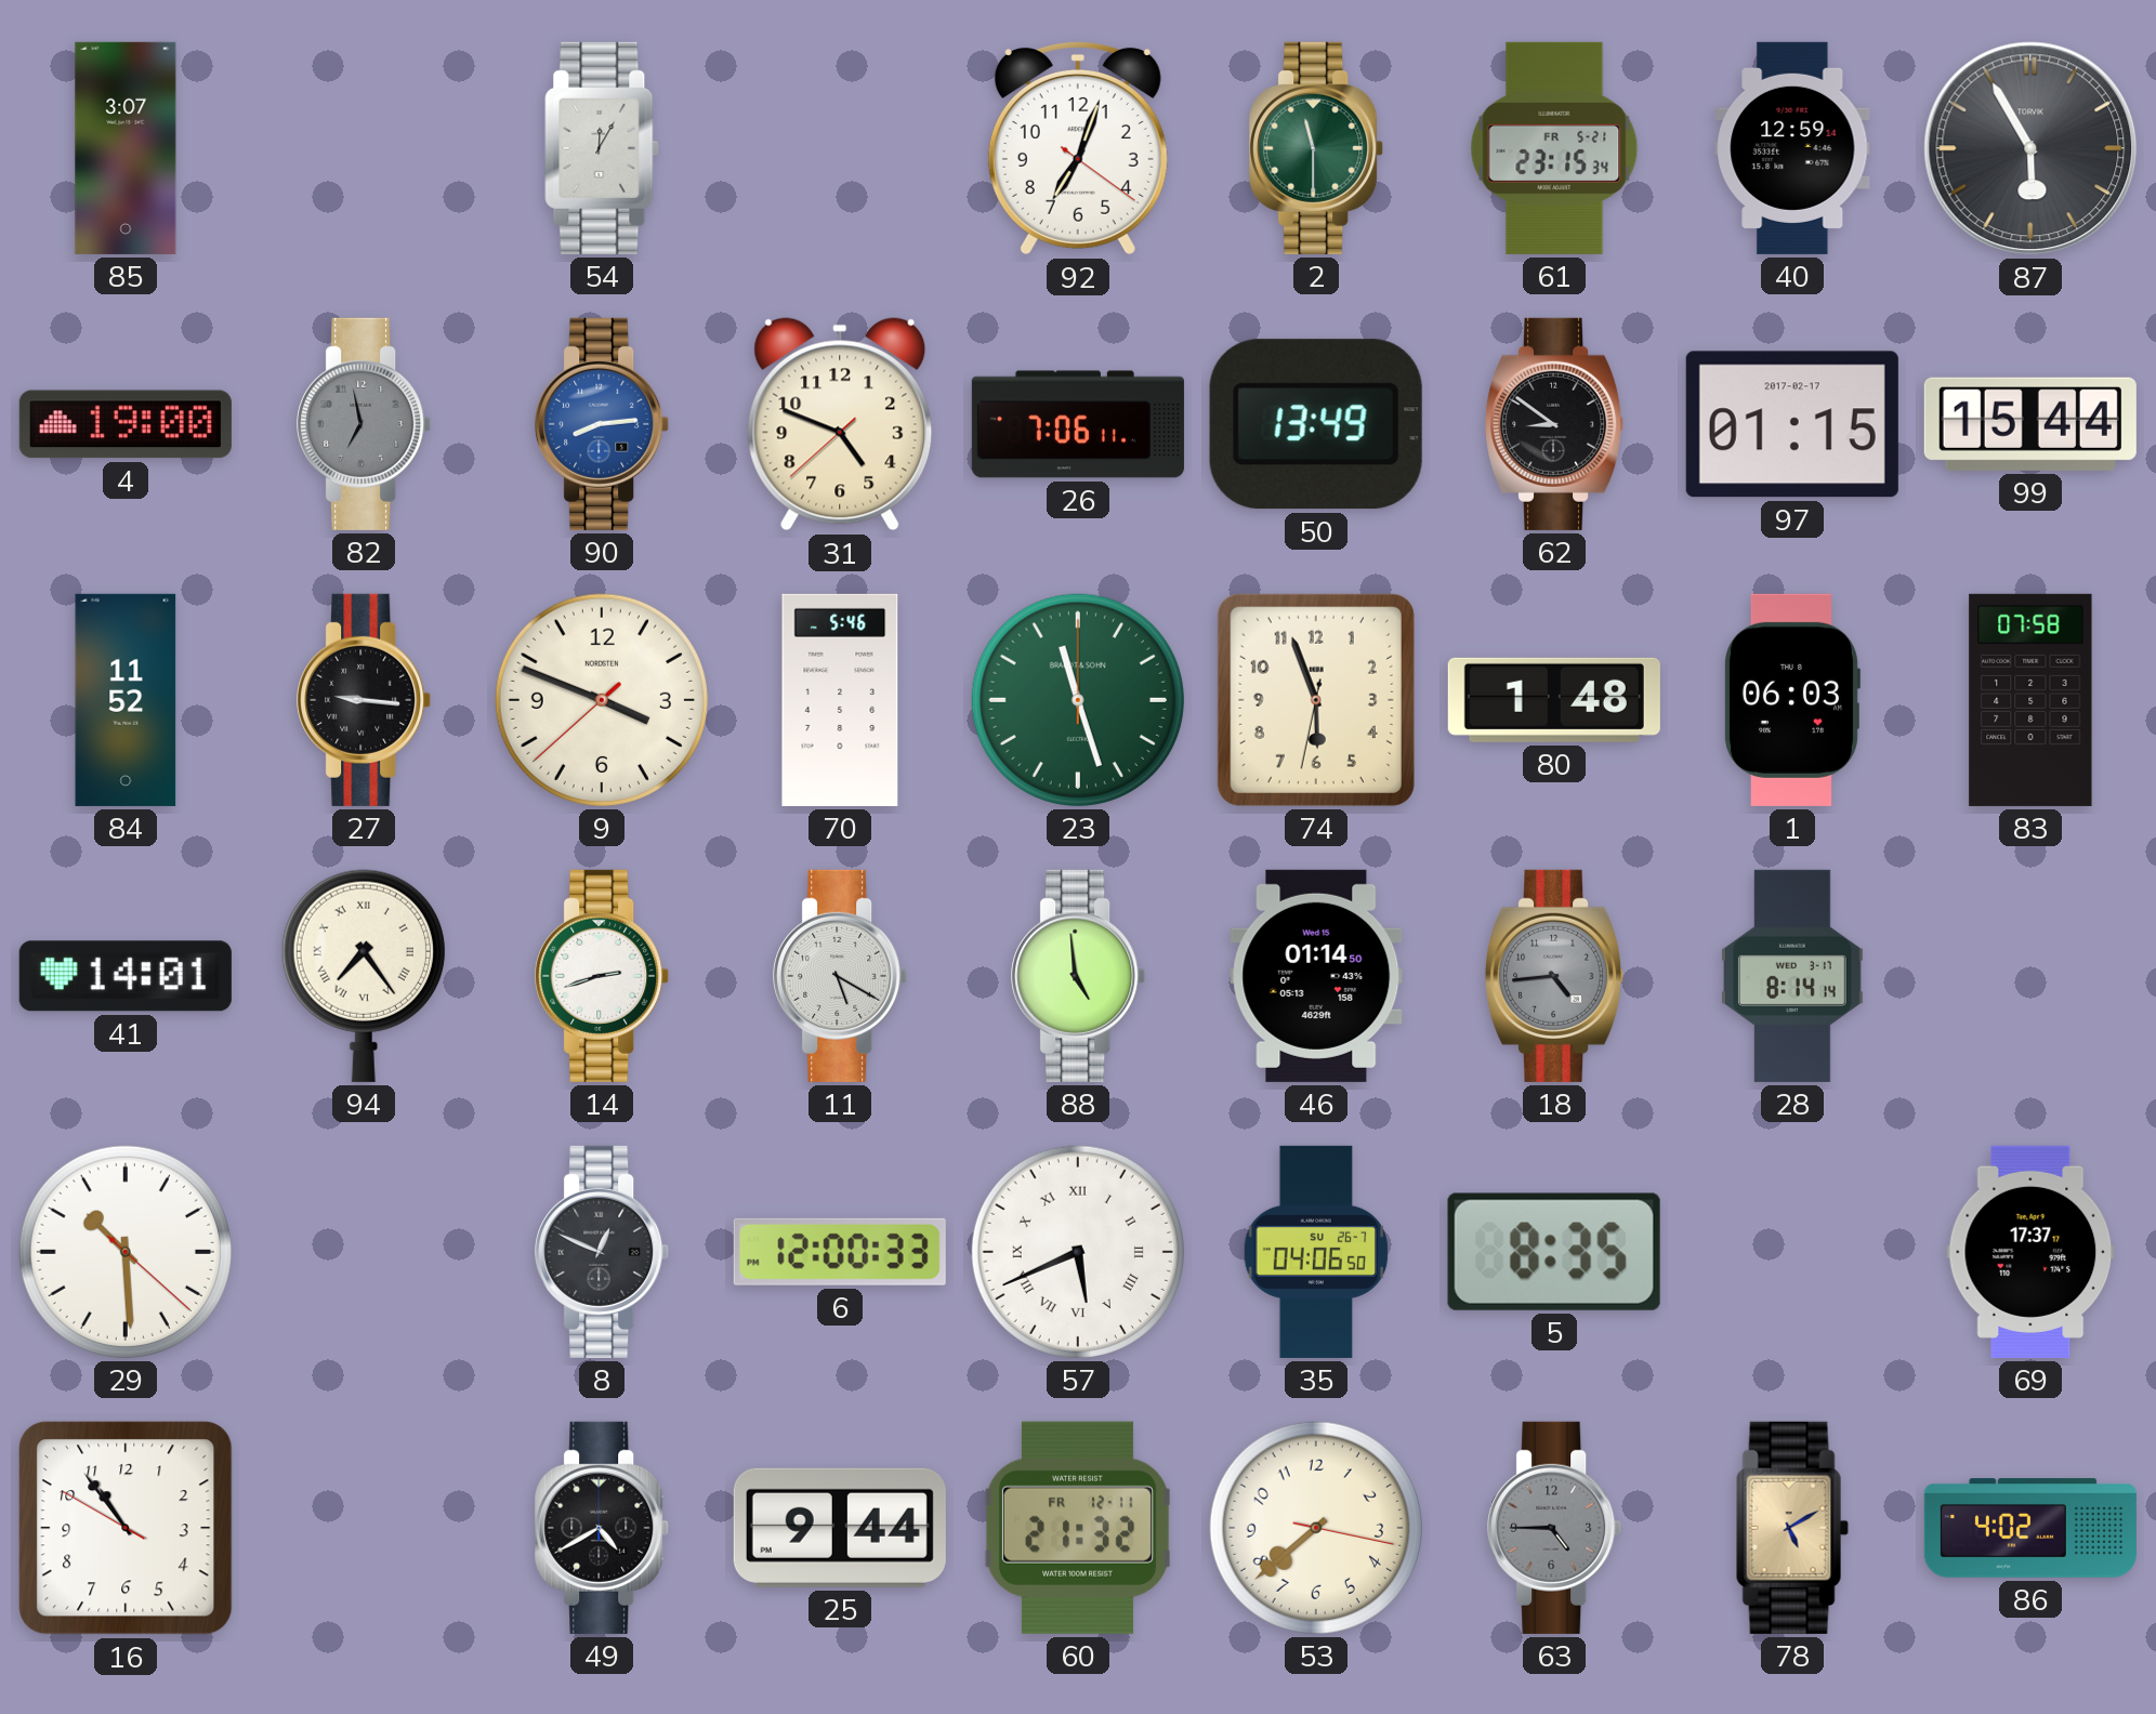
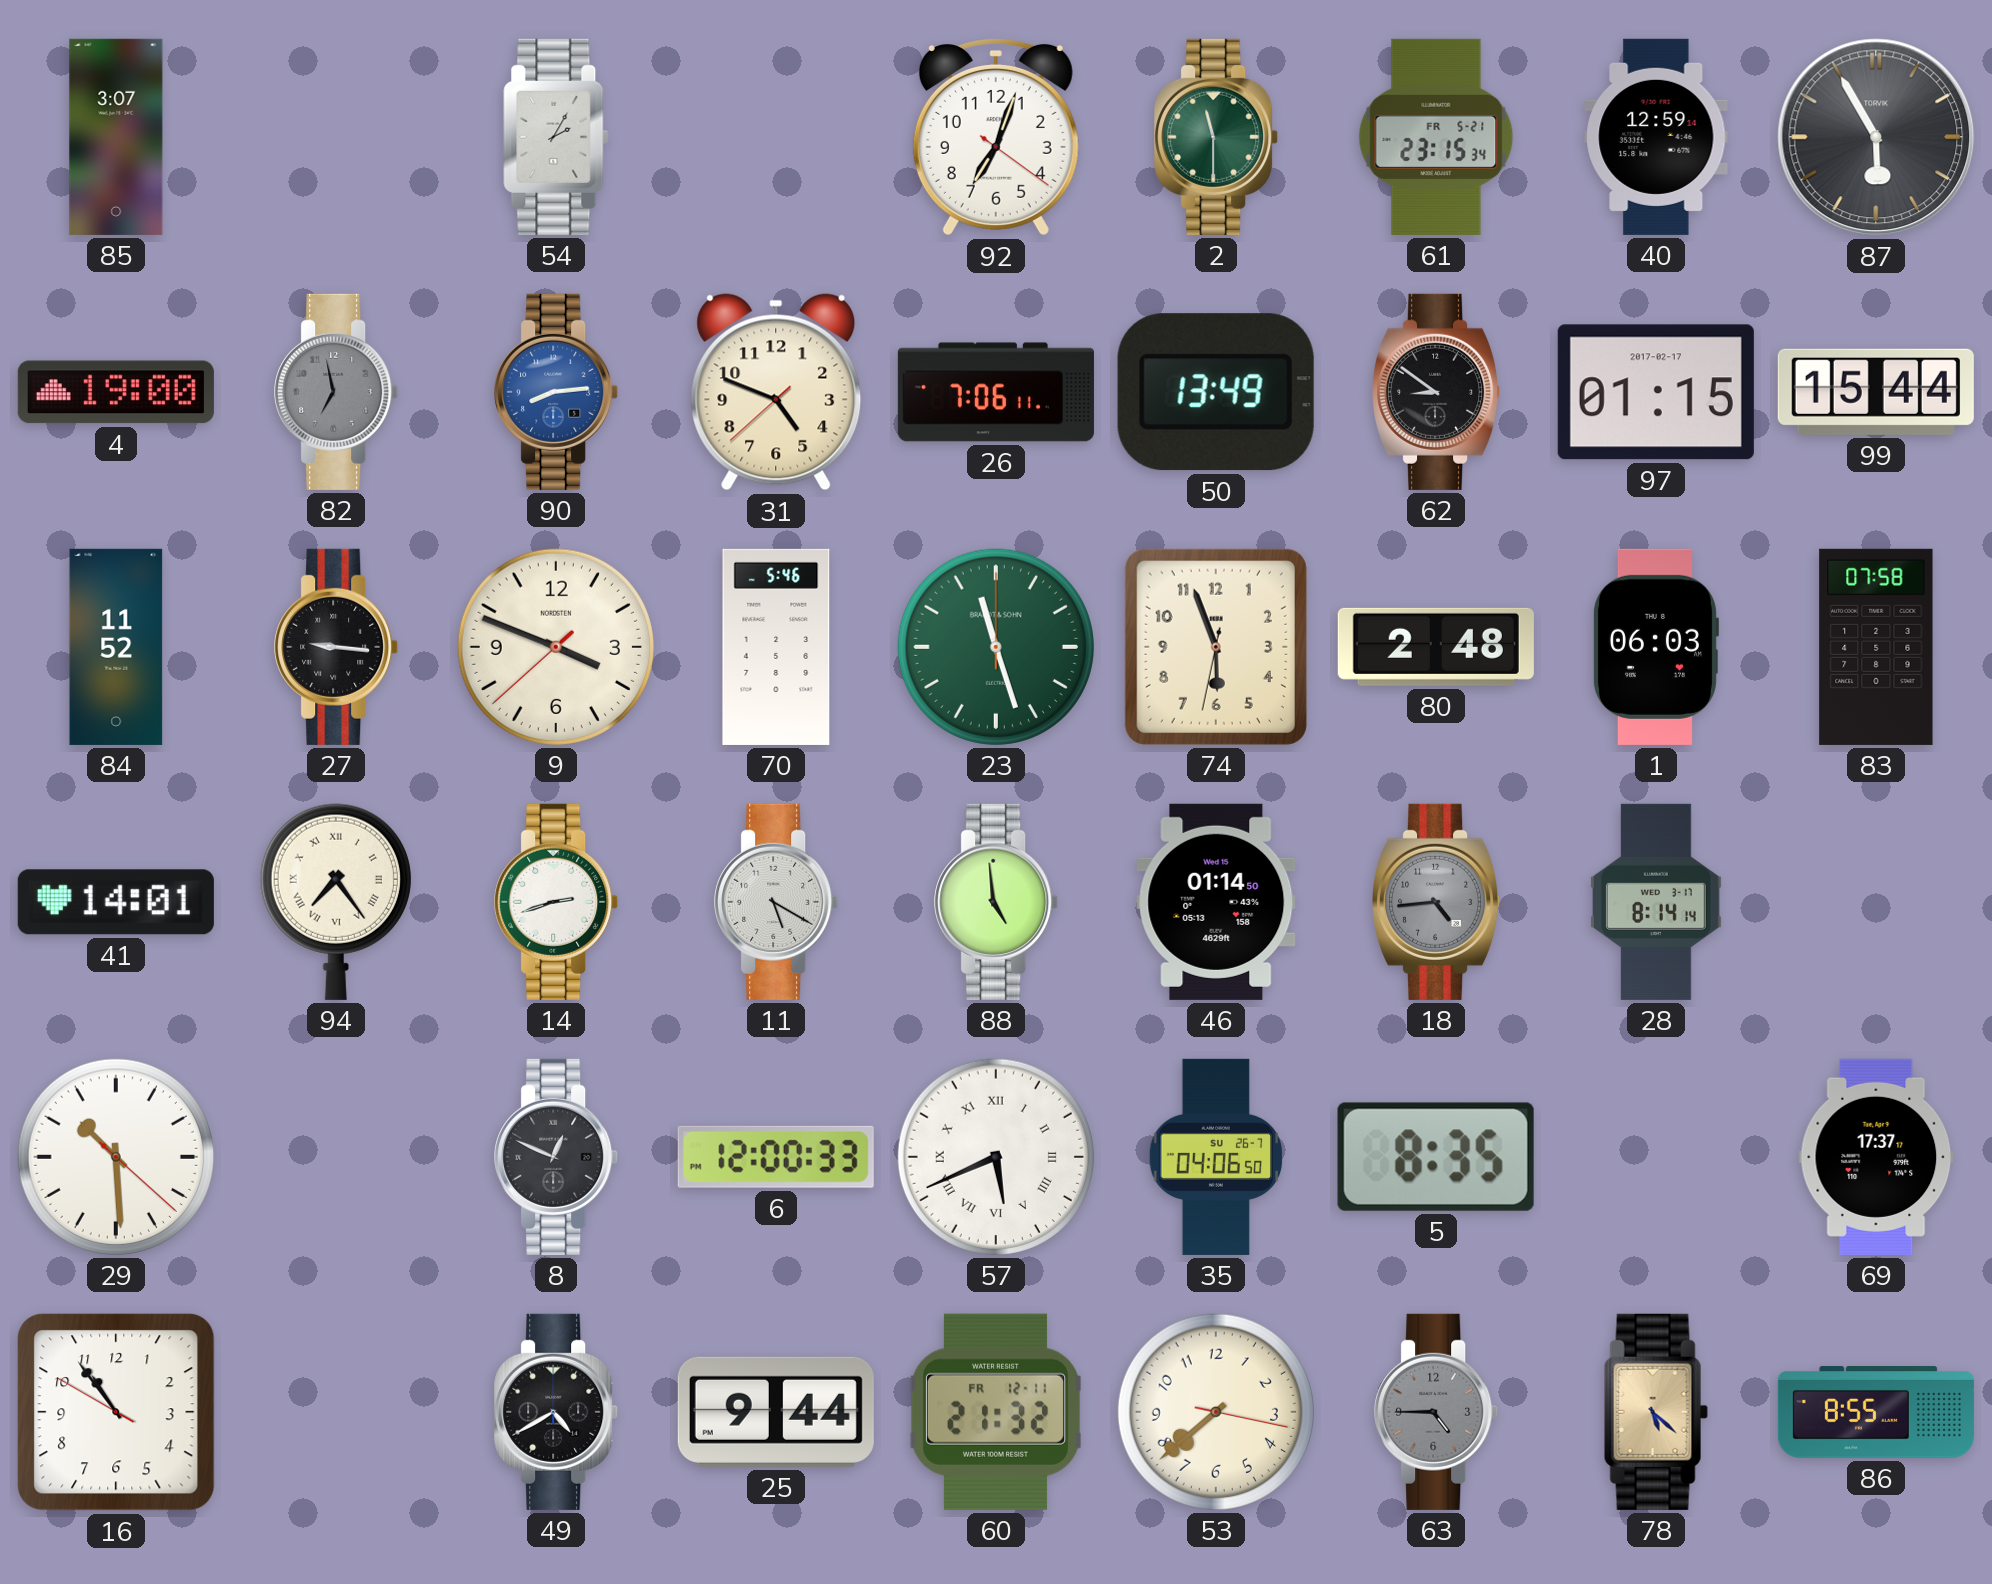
54: 12:05 -> 2:05
80: 1:48 -> 2:48
78: 5:10 -> 5:22
86: 4:02 -> 8:55
